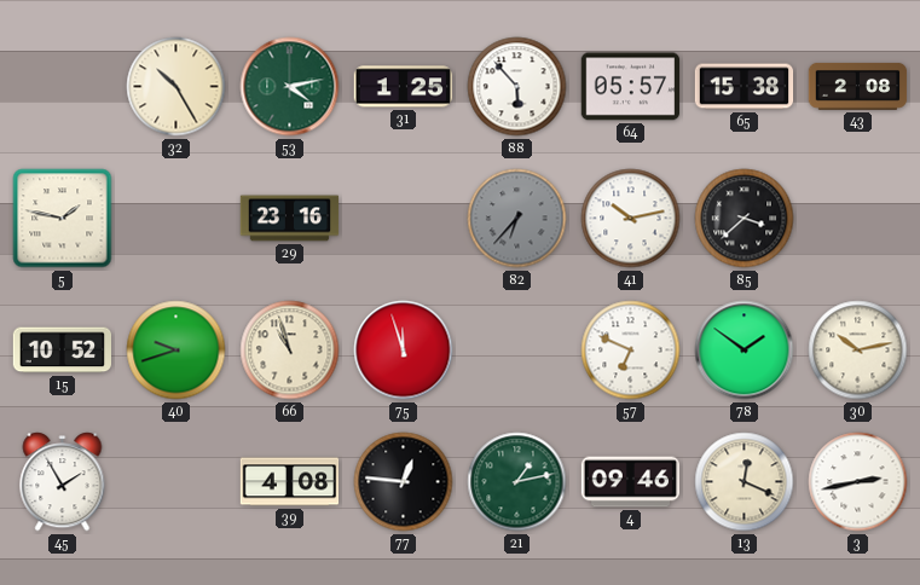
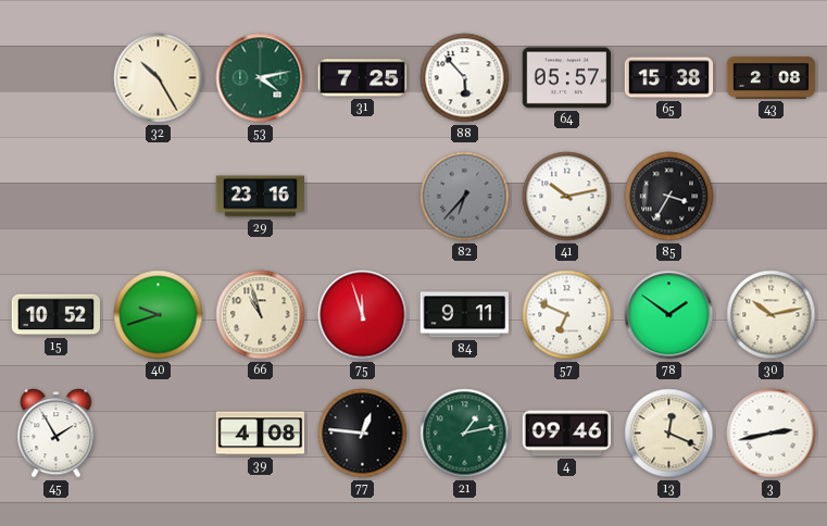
31: 1:25 -> 7:25
5: 1:47 -> none
85: 3:38 -> 3:35
84: none -> 9:11
